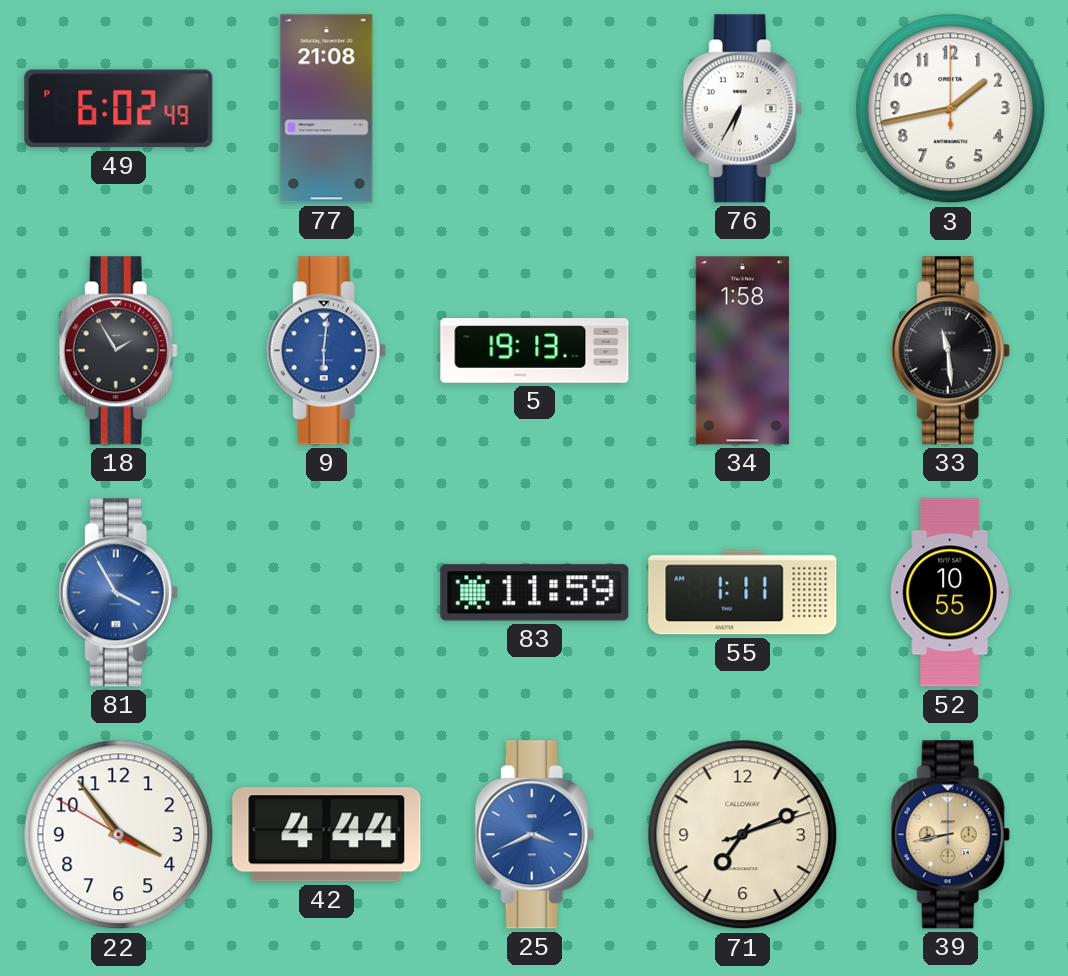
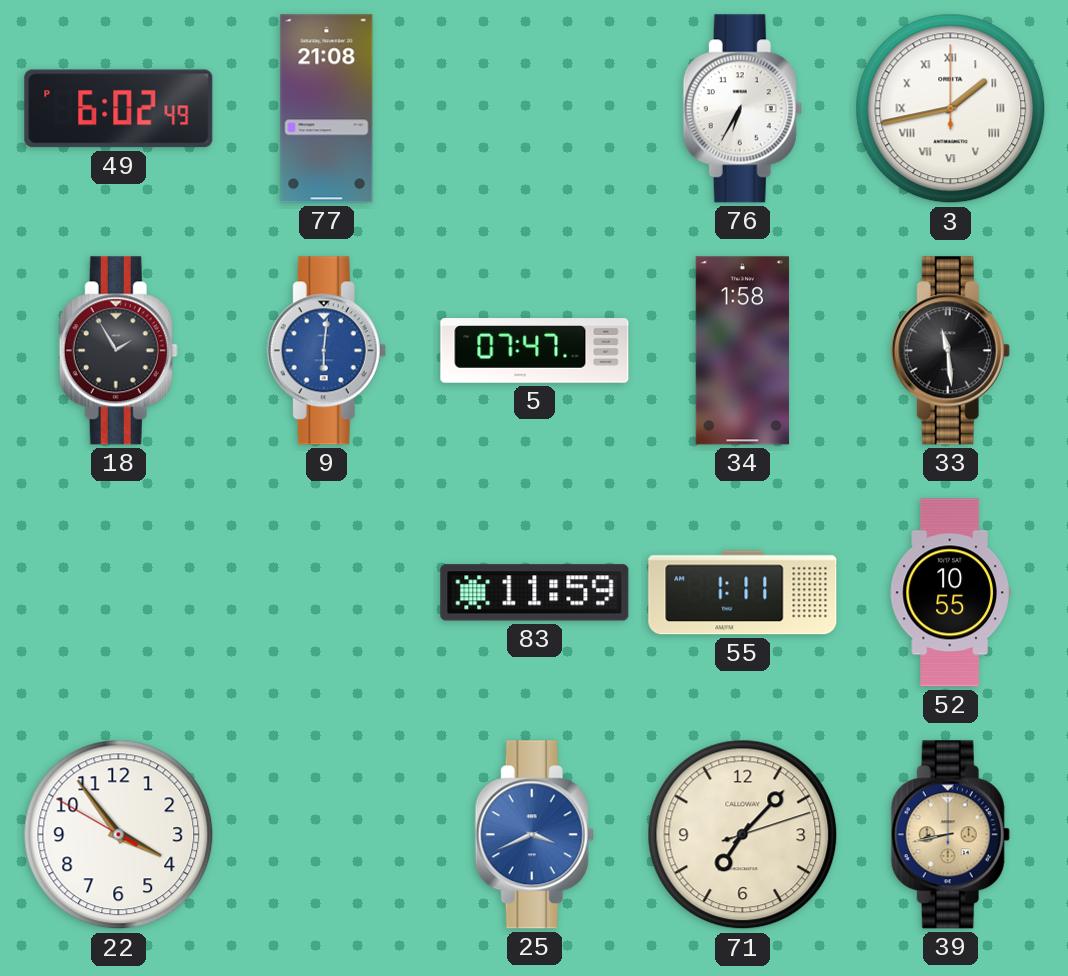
3 numerals: Arabic -> Roman
5: 19:13 -> 07:47
81: 3:55 -> none
42: 4:44 -> none
71: 7:11 -> 7:07
